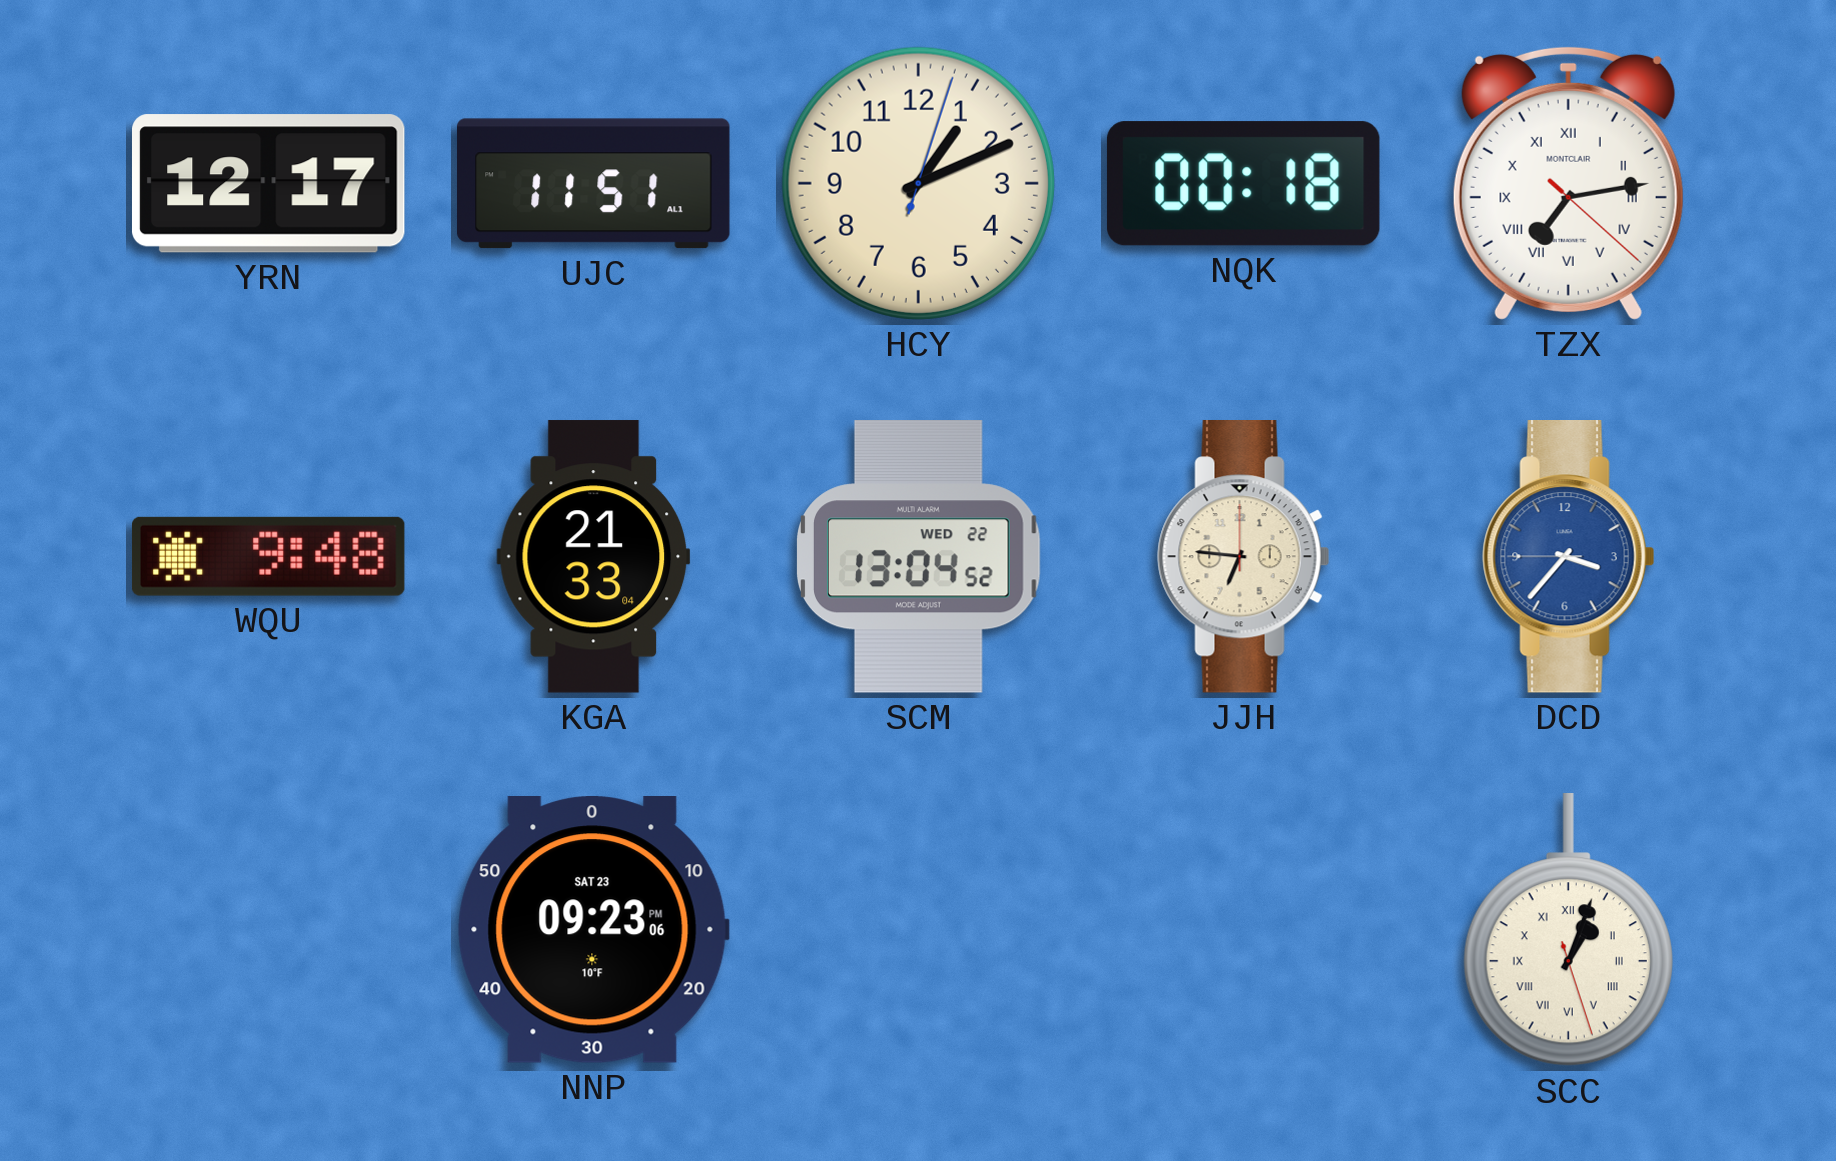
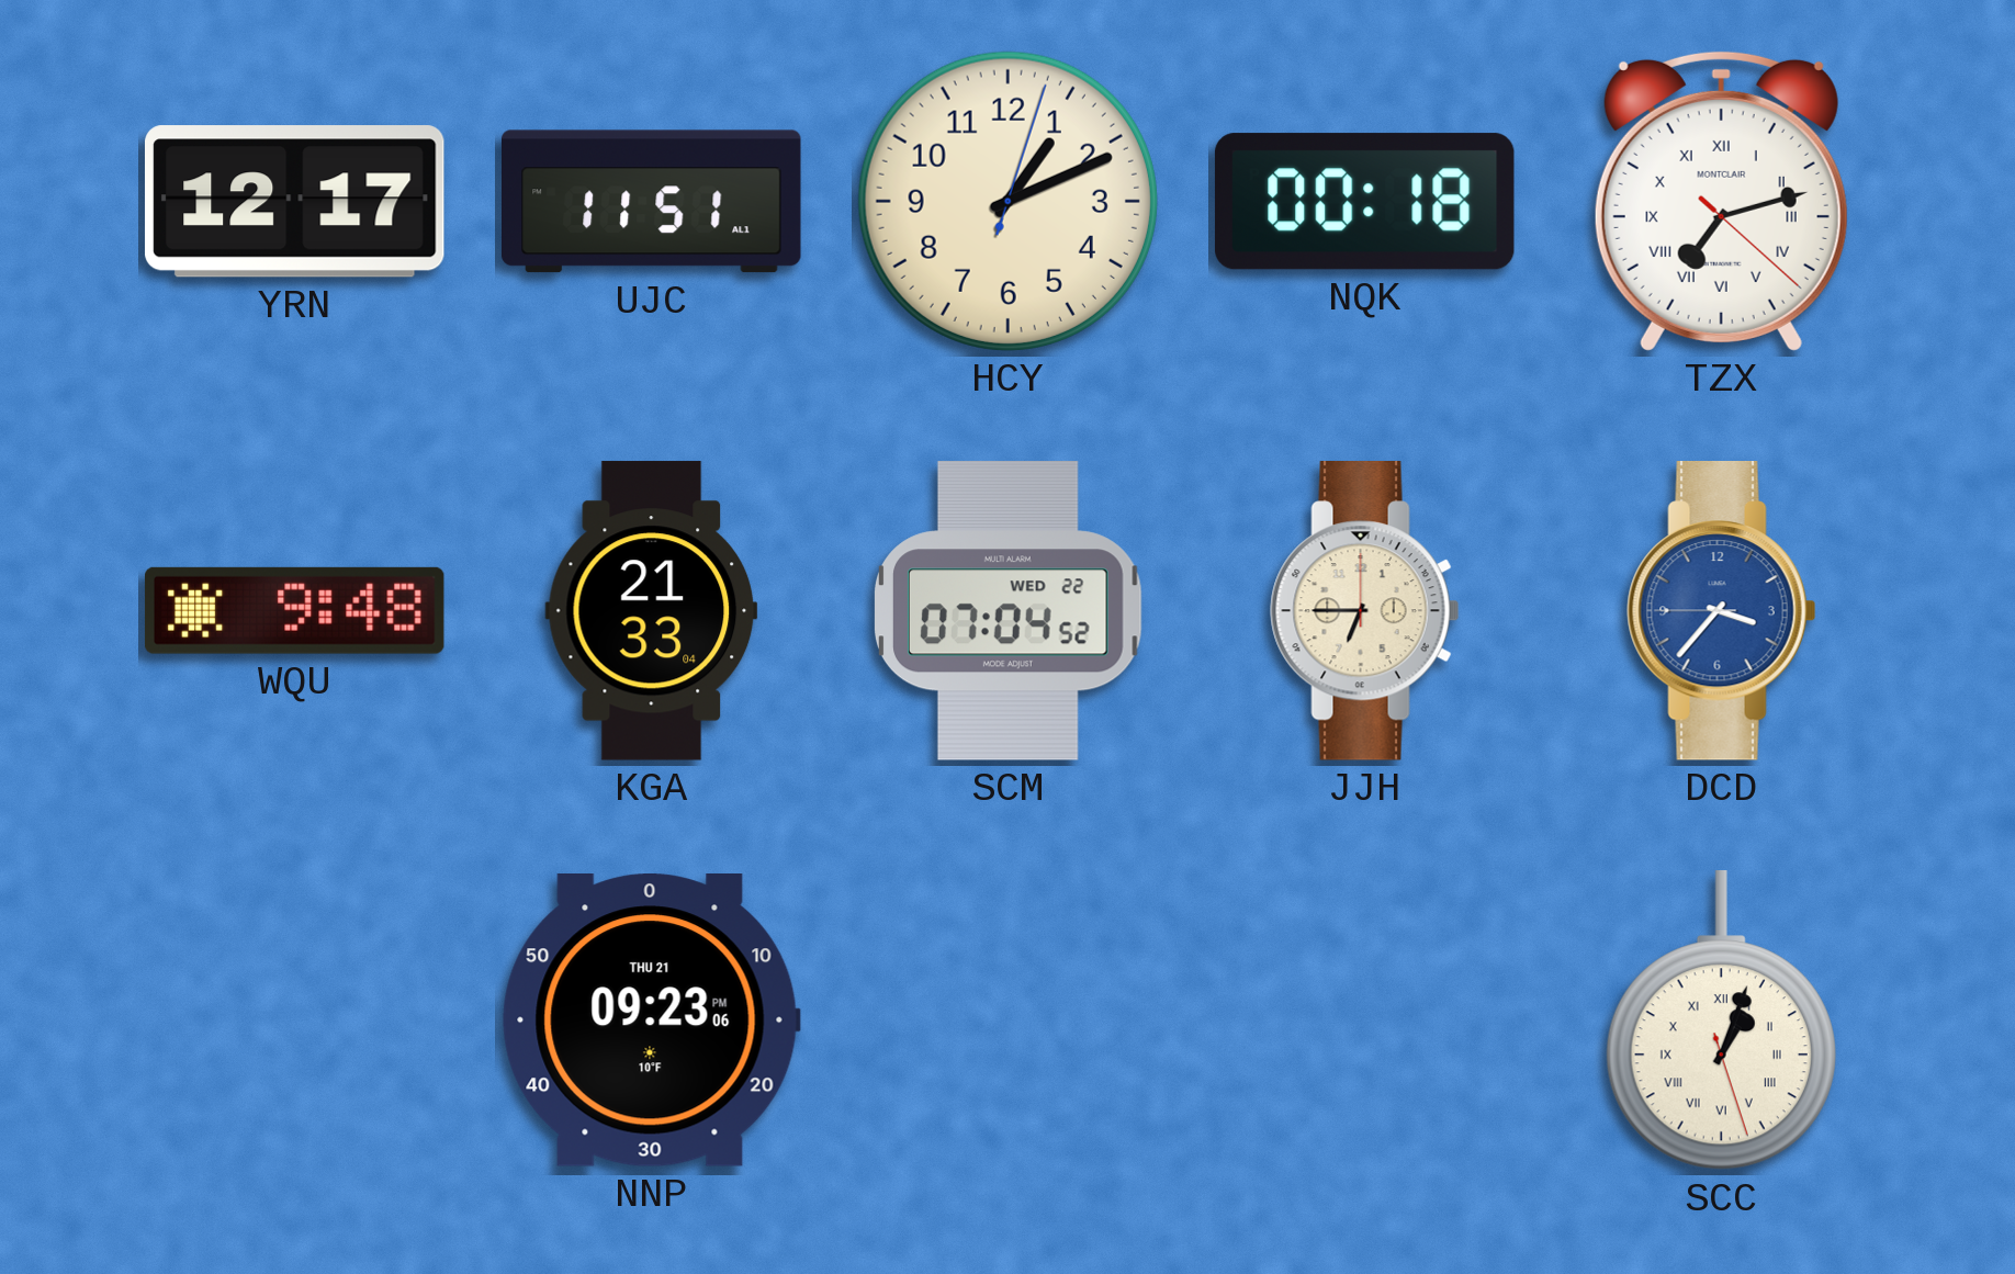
TZX: 7:13 -> 7:12
SCM: 13:04 -> 07:04
JJH: 6:46 -> 6:45
NNP date: SAT 23 -> THU 21
